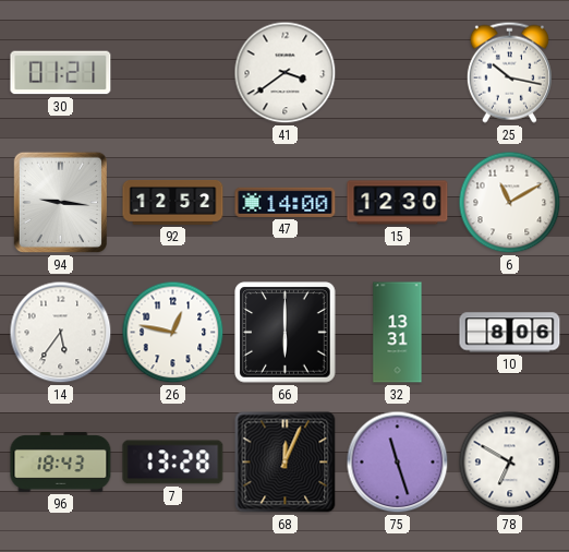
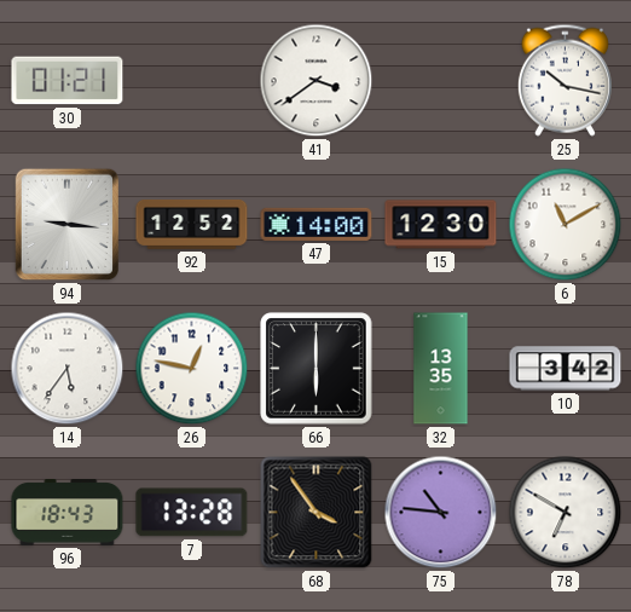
32: 13:31 -> 13:35
10: 8:06 -> 3:42
68: 12:04 -> 3:54
75: 11:27 -> 10:46
